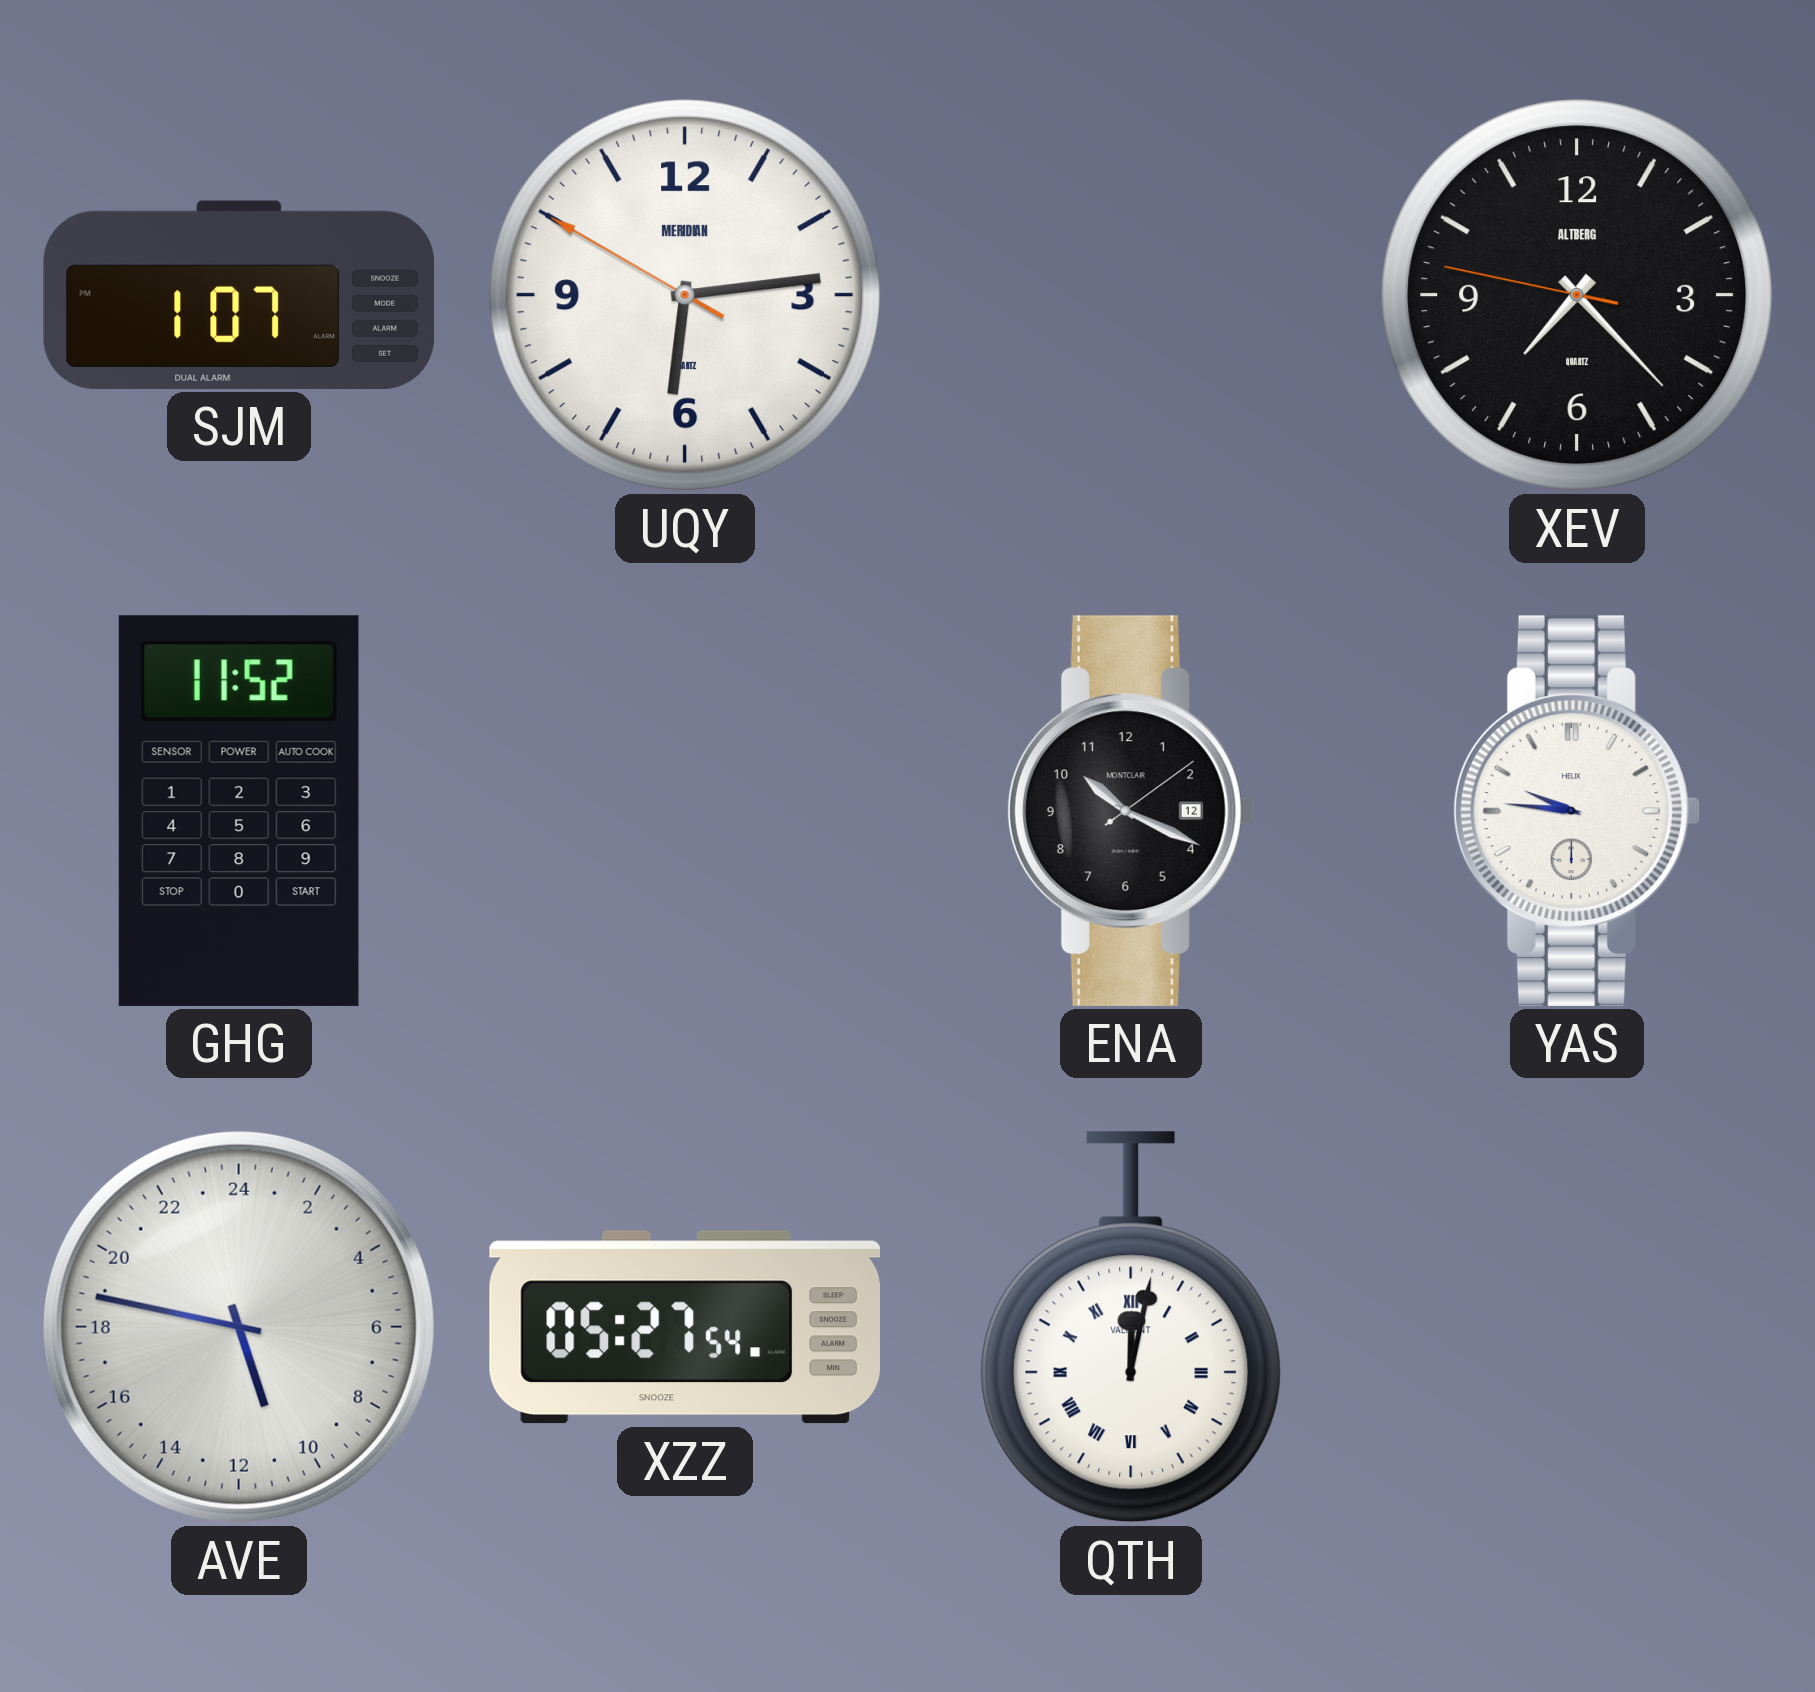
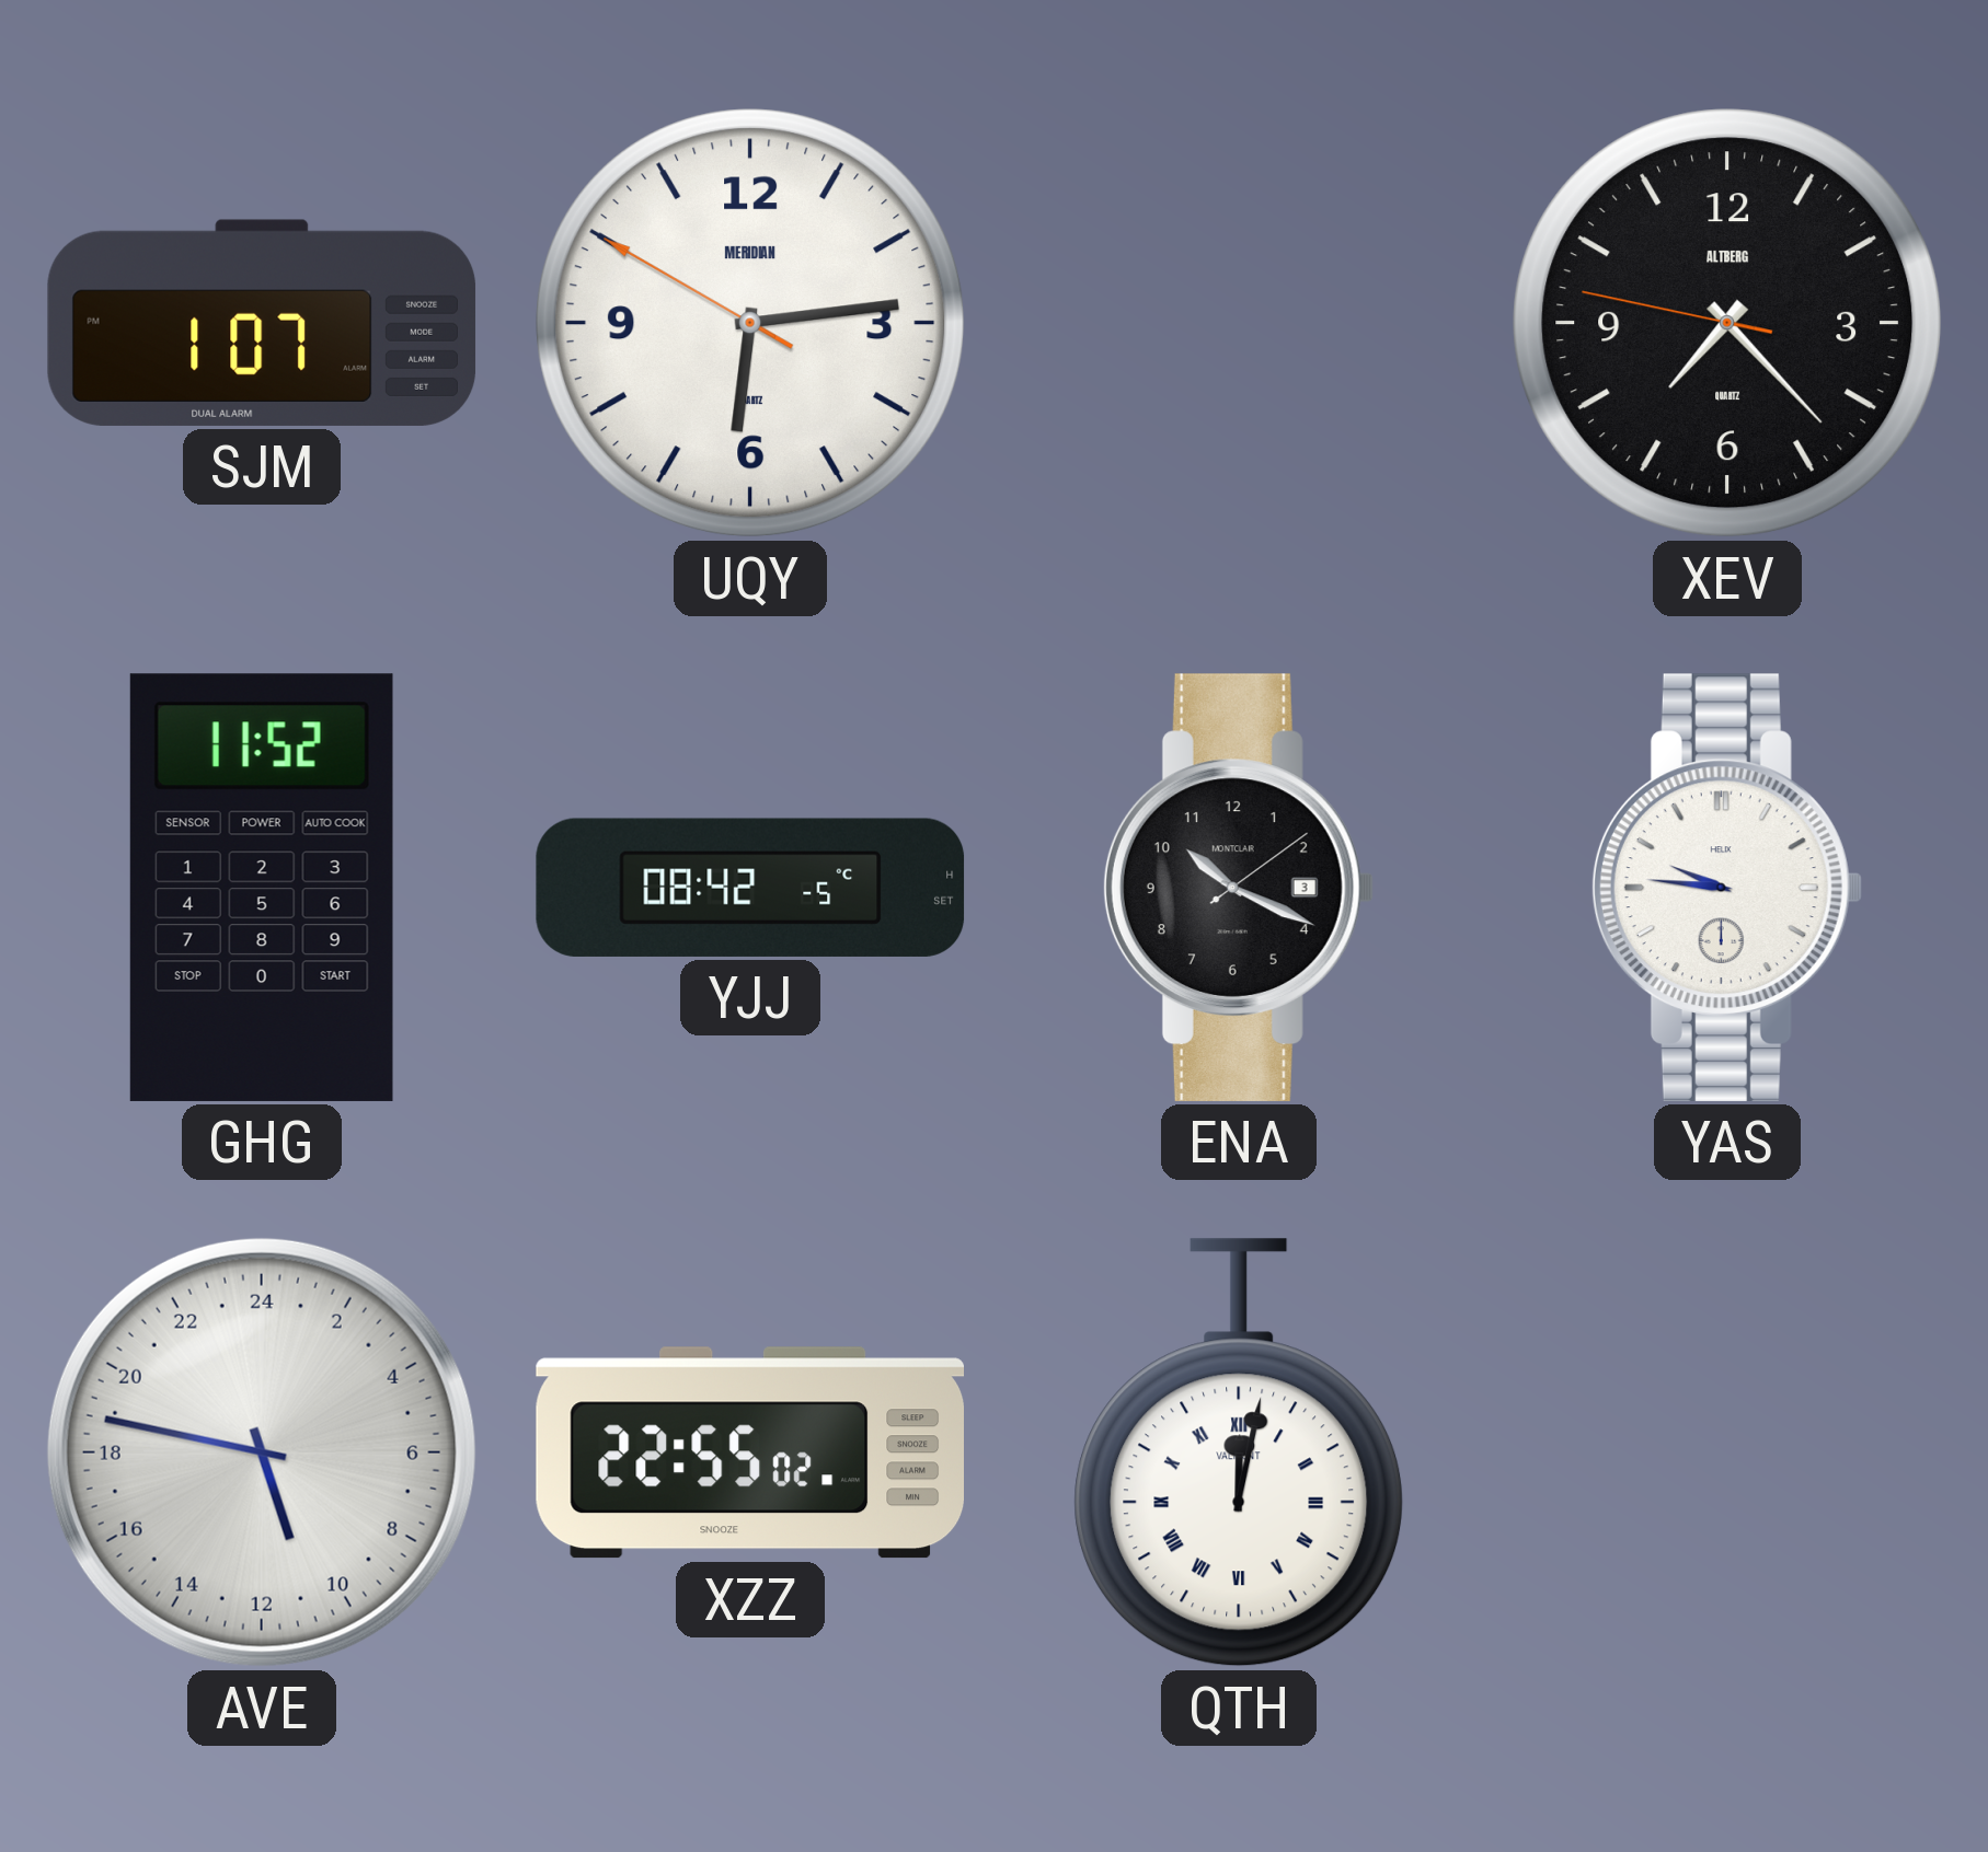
YJJ: none -> 08:42
ENA date: 12 -> 3
XZZ: 05:27 -> 22:55
